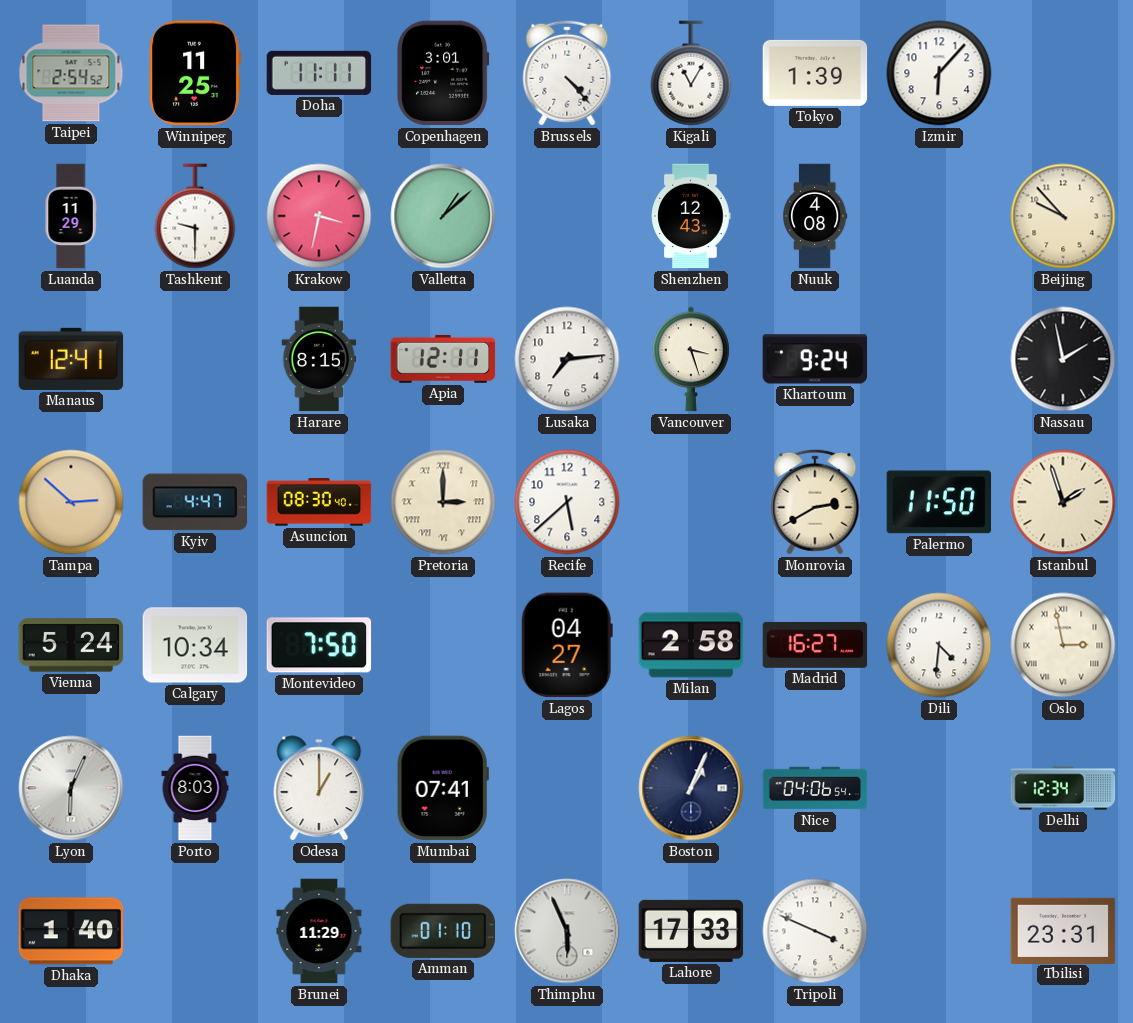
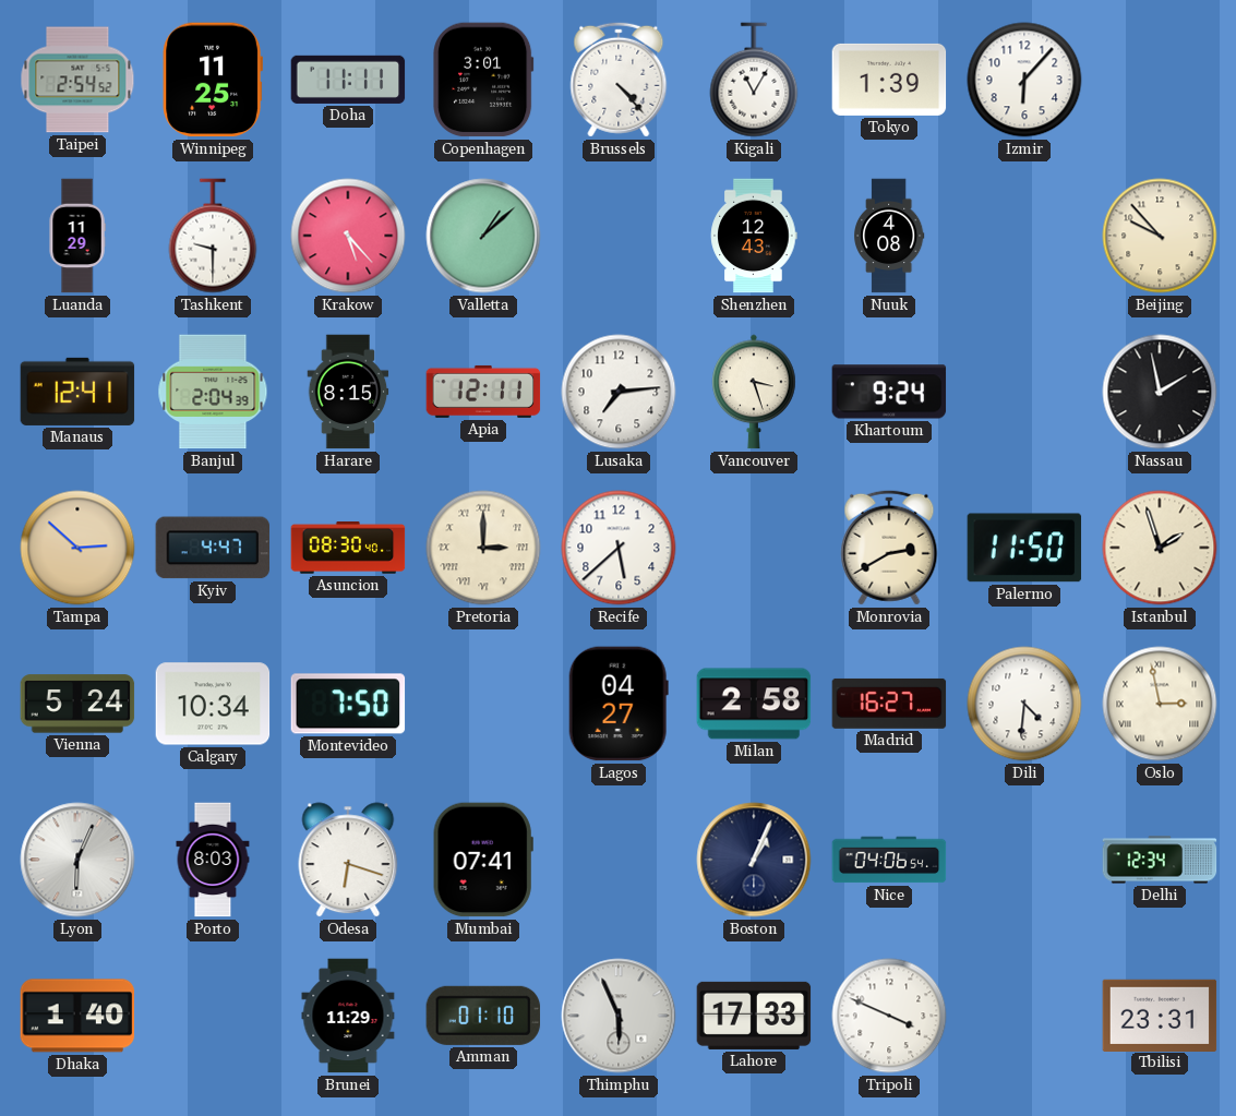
Krakow: 3:32 -> 5:23
Banjul: none -> 2:04
Odesa: 1:00 -> 6:18
